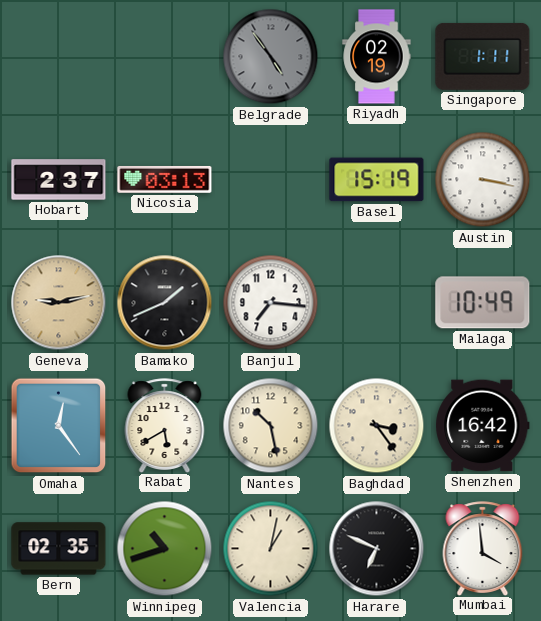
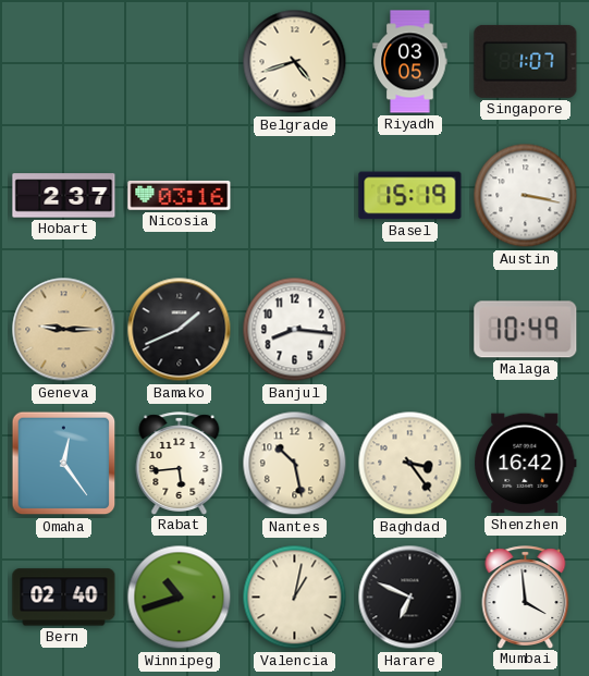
Belgrade: 4:54 -> 4:42
Belgrade dial: grey -> cream
Riyadh: 02:19 -> 03:05
Singapore: 1:11 -> 1:07
Nicosia: 03:13 -> 03:16
Geneva: 9:13 -> 9:15
Banjul: 7:16 -> 8:16
Rabat: 5:40 -> 5:44
Bern: 02:35 -> 02:40
